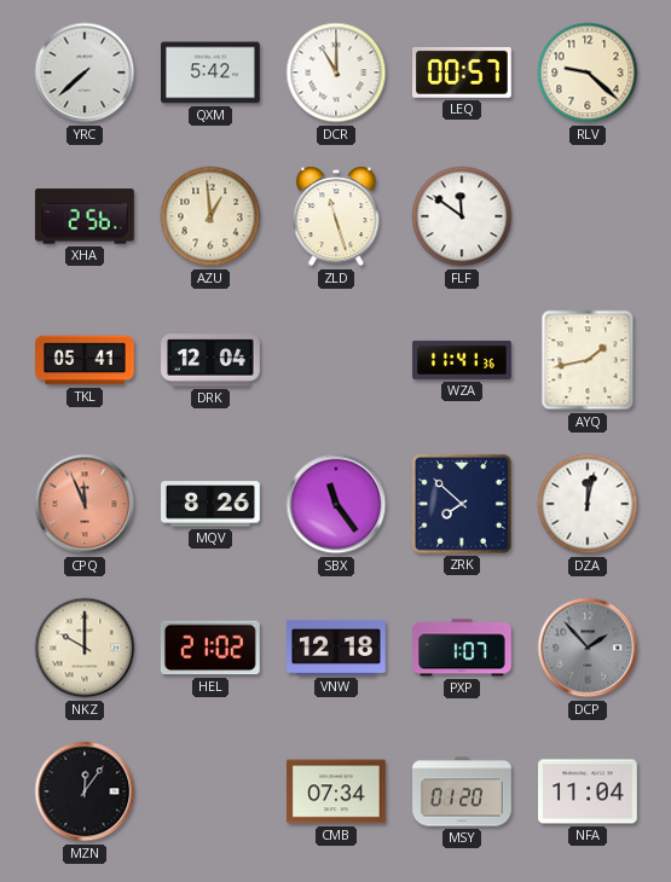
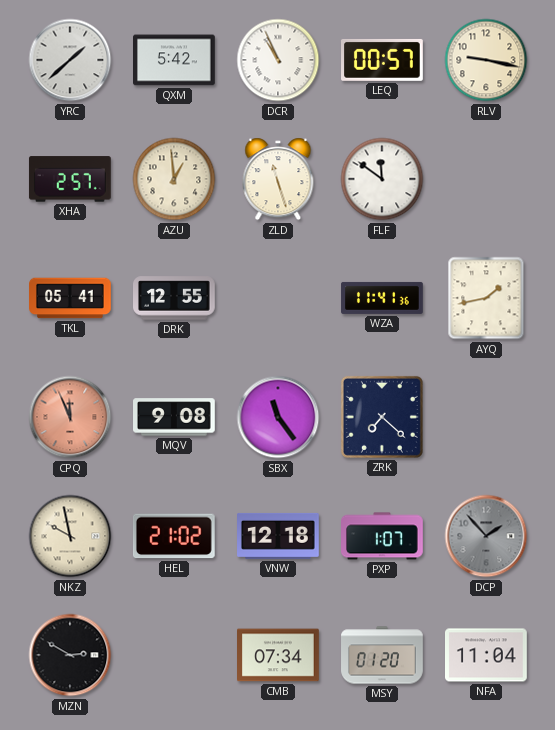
YRC: 7:38 -> 1:38
DCR: 11:00 -> 10:56
RLV: 9:22 -> 9:17
XHA: 2:56 -> 2:57
DRK: 12:04 -> 12:55
MQV: 8:26 -> 9:08
ZRK: 7:52 -> 7:22
DZA: 12:02 -> none
NKZ: 10:00 -> 9:58
MZN: 12:06 -> 2:50
